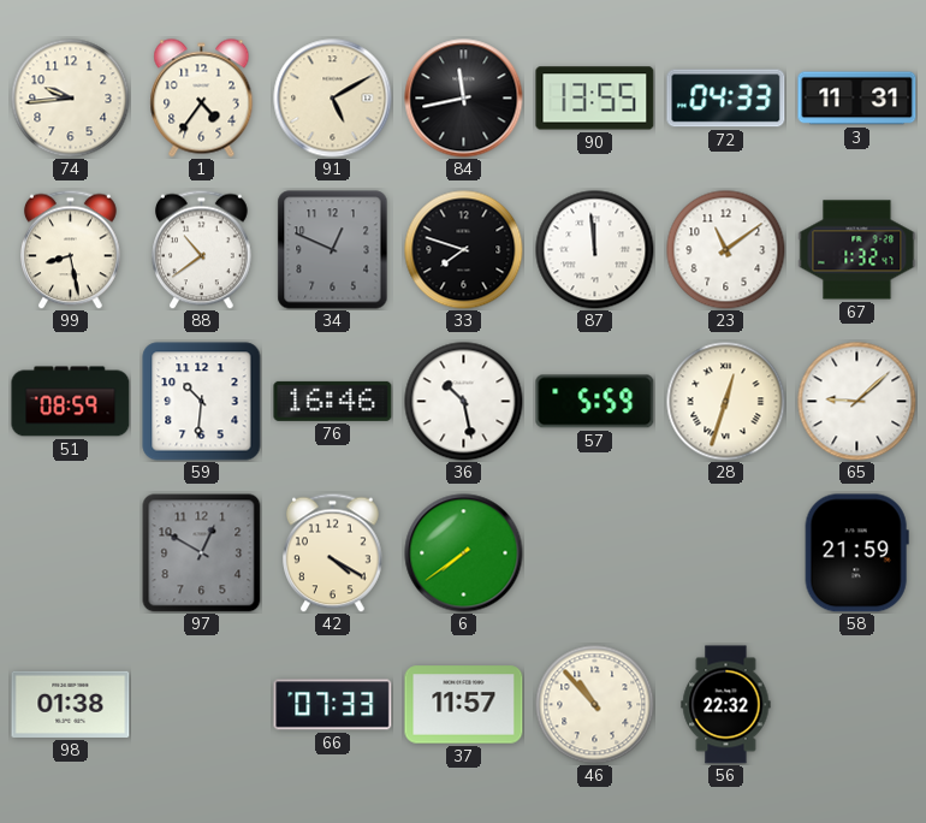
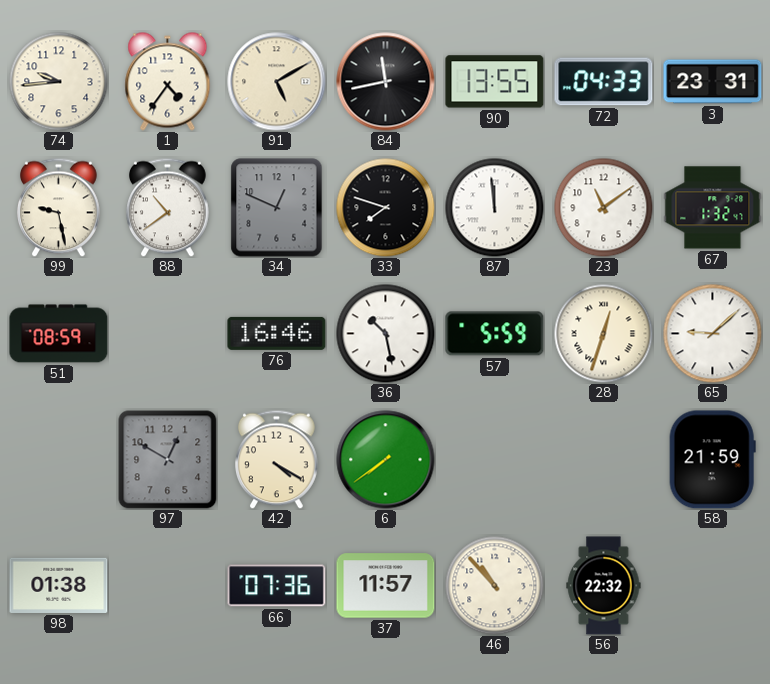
3: 11:31 -> 23:31
99: 8:28 -> 9:28
59: 10:31 -> none
66: 07:33 -> 07:36
